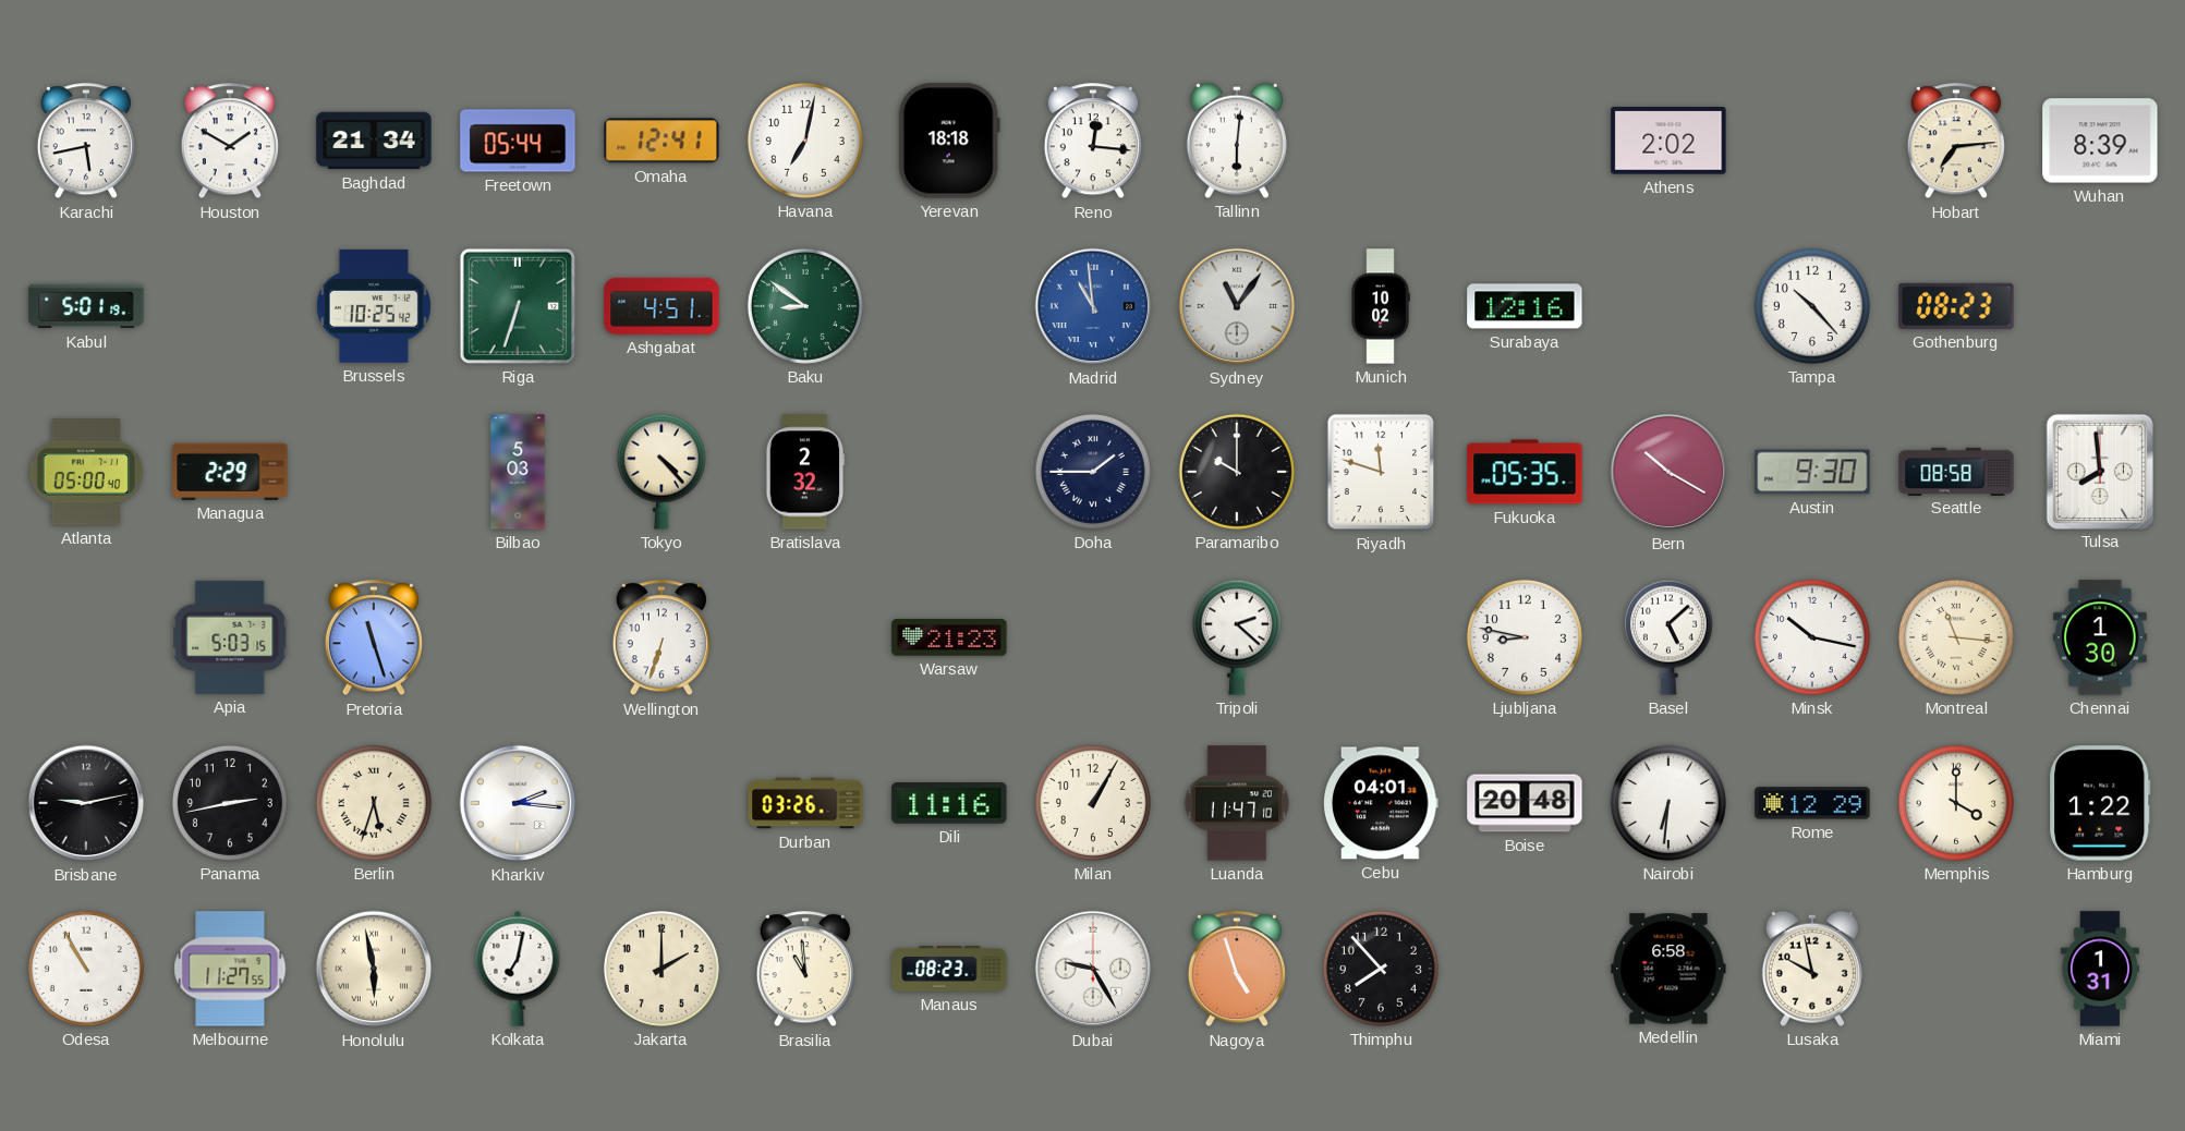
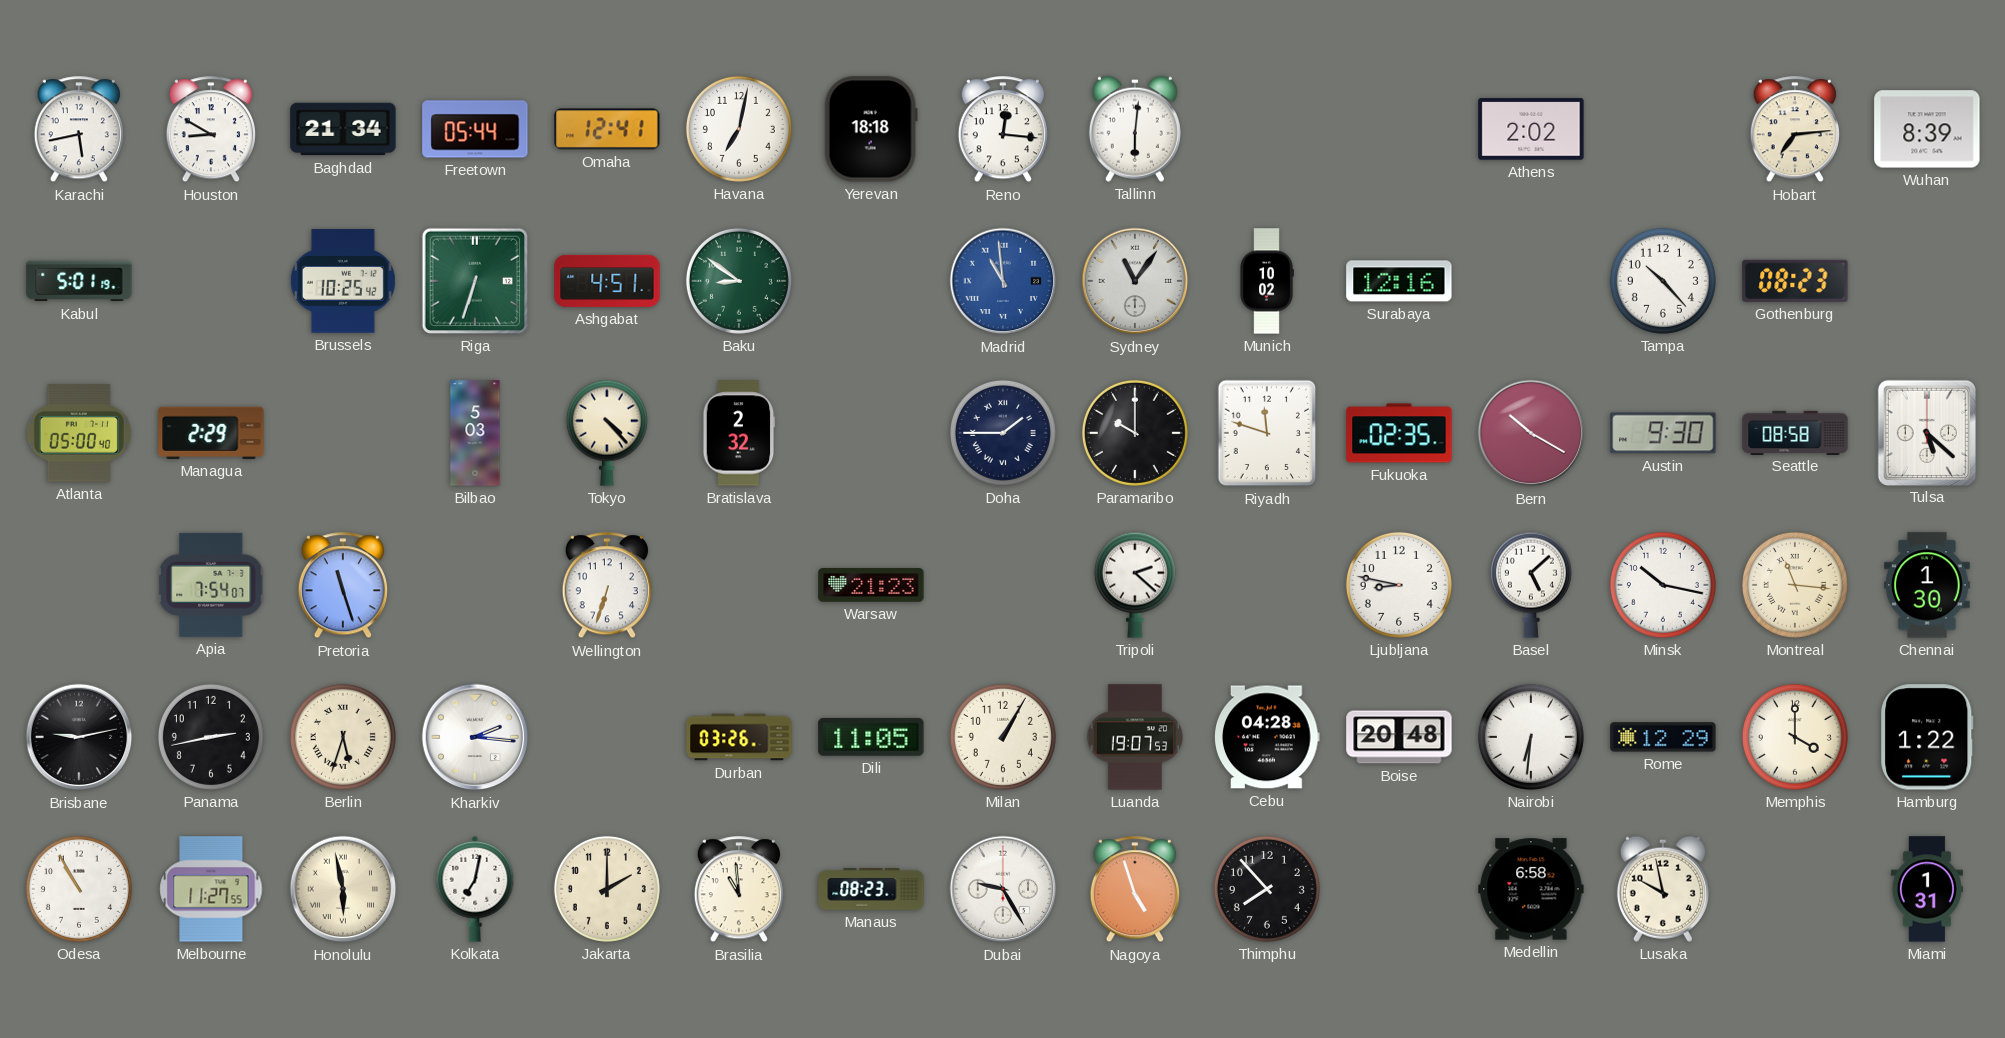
Houston: 1:50 -> 8:50
Fukuoka: 05:35 -> 02:35
Tulsa: 7:59 -> 5:22
Apia: 5:03 -> 7:54
Dili: 11:16 -> 11:05
Luanda: 11:47 -> 19:07
Cebu: 04:01 -> 04:28
